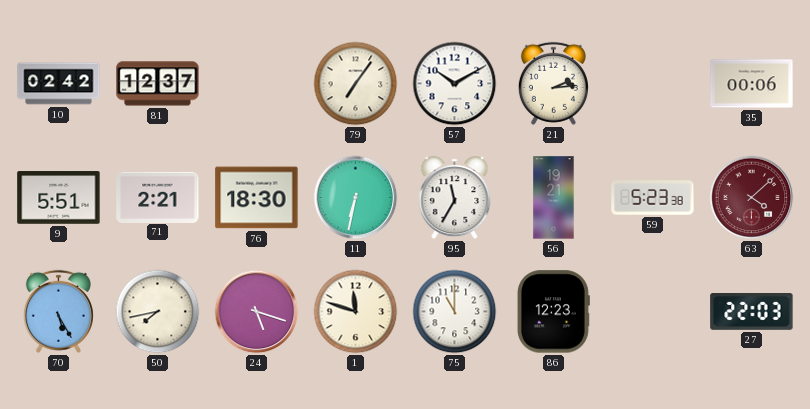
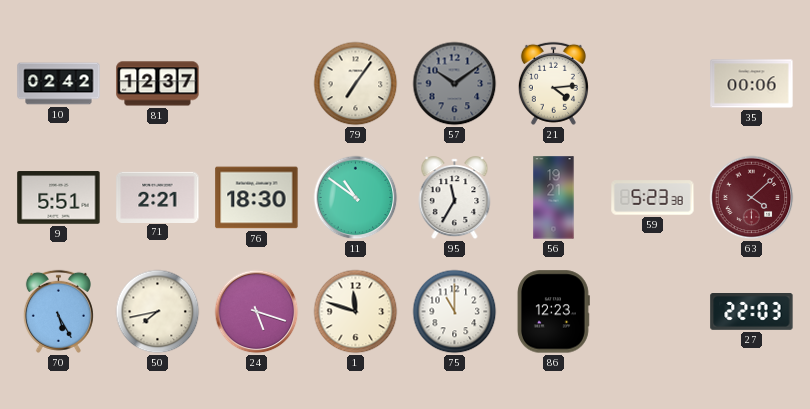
57: 10:10 -> 10:09
57 dial: white -> grey
21: 2:14 -> 4:14
11: 6:32 -> 10:51
